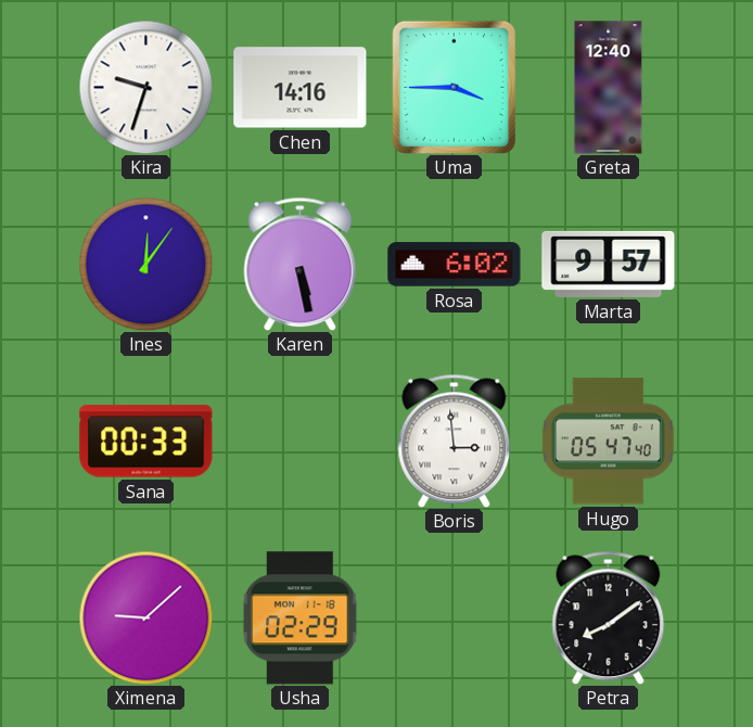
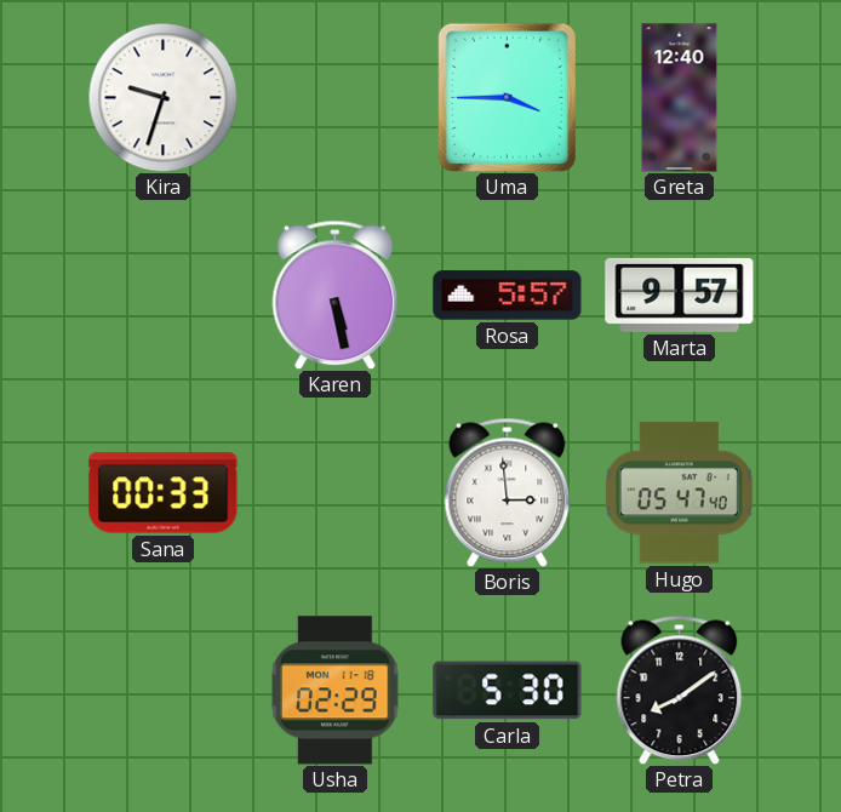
Chen: 14:16 -> none
Ines: 12:06 -> none
Rosa: 6:02 -> 5:57
Ximena: 9:08 -> none
Carla: none -> 5:30
